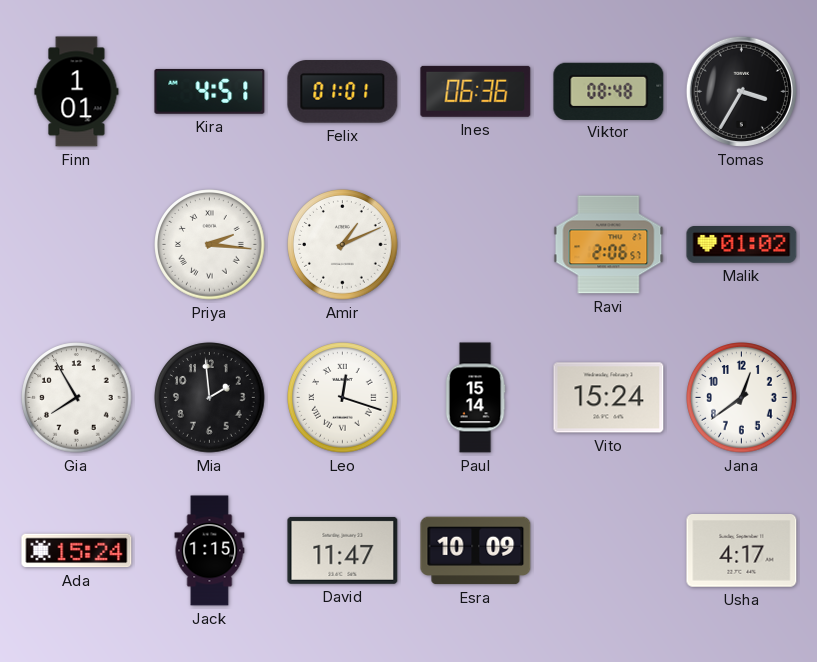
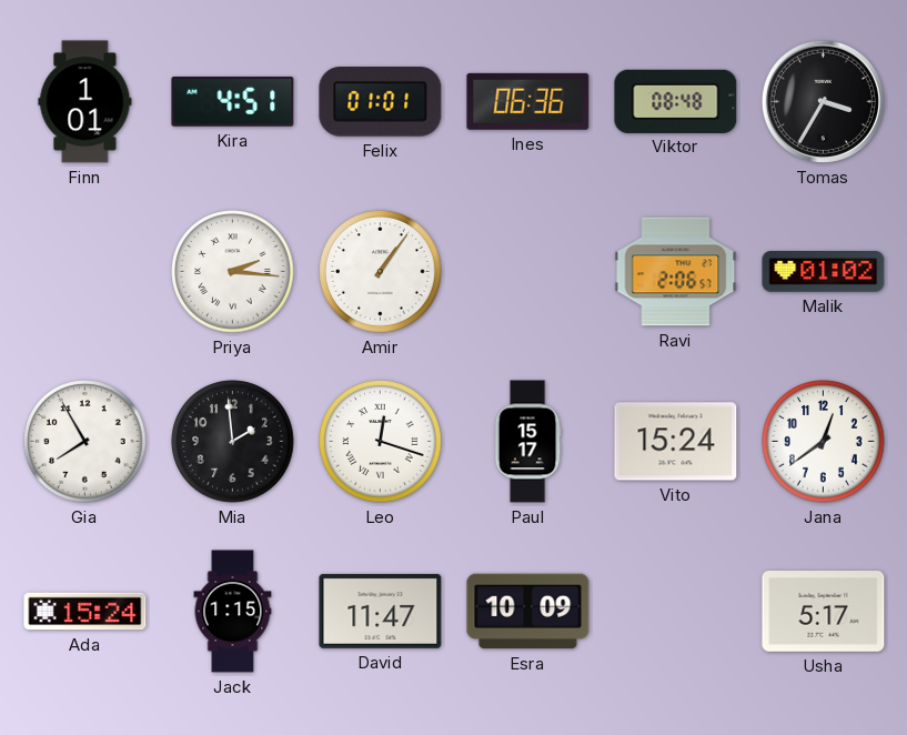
Amir: 1:11 -> 1:06
Paul: 15:14 -> 15:17
Usha: 4:17 -> 5:17
